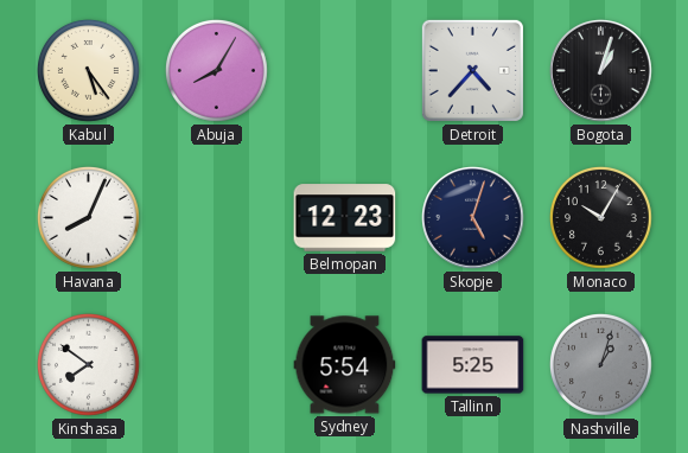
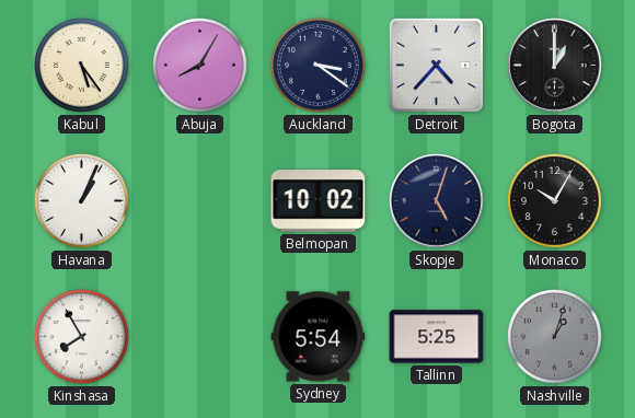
Auckland: none -> 3:21
Bogota: 1:03 -> 1:00
Havana: 8:04 -> 1:04
Belmopan: 12:23 -> 10:02
Kinshasa: 7:51 -> 7:55
